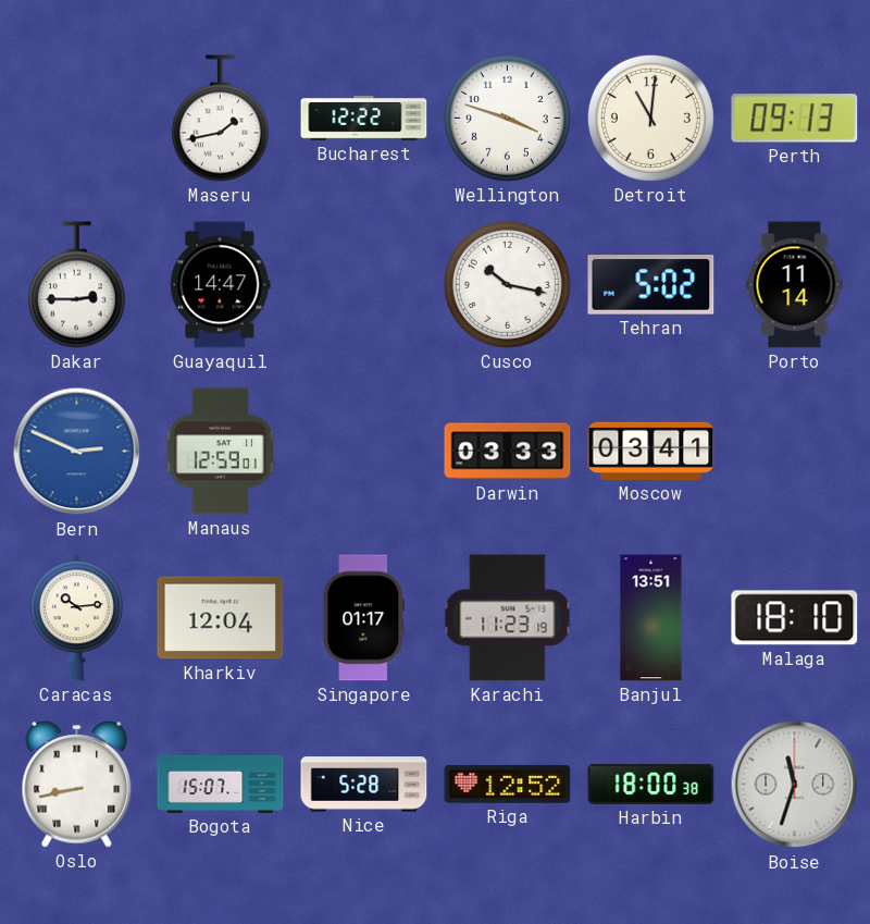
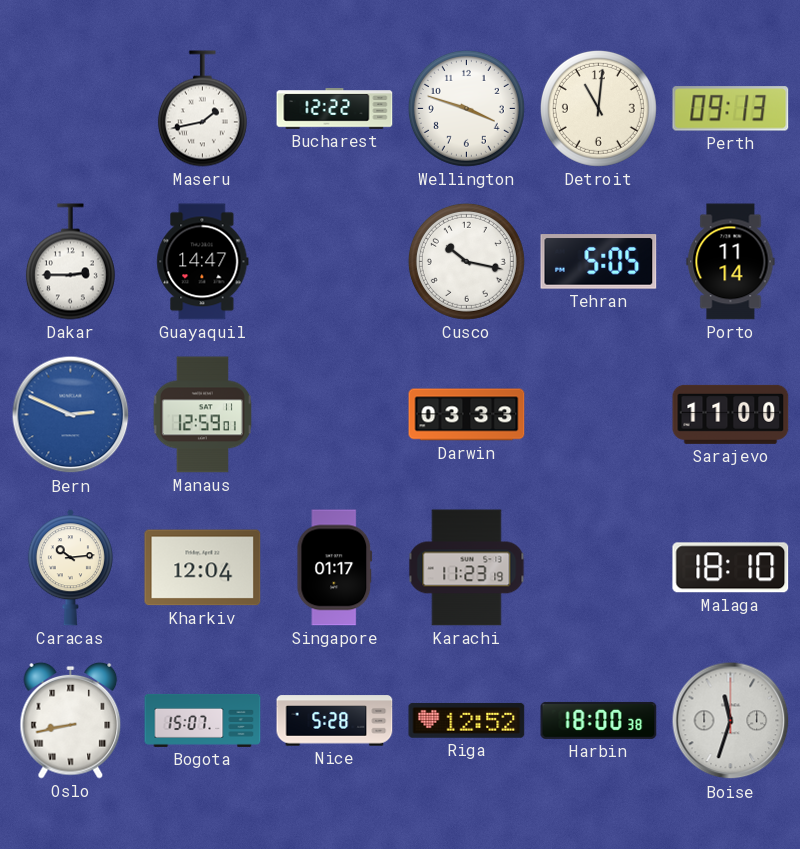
Tehran: 5:02 -> 5:05
Moscow: 03:41 -> none
Sarajevo: none -> 11:00
Banjul: 13:51 -> none
